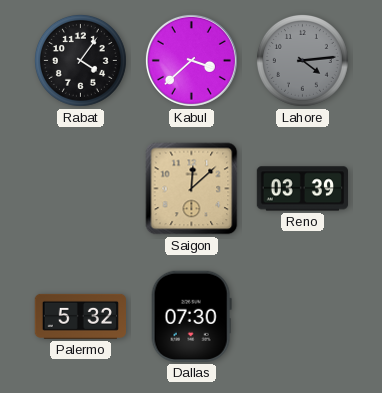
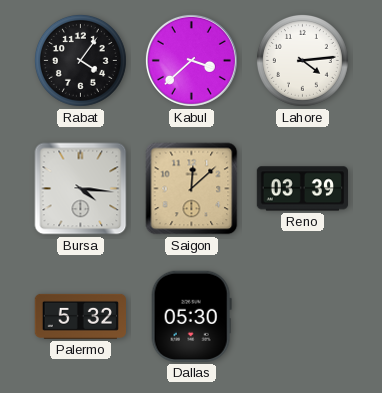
Lahore dial: grey -> white
Bursa: none -> 4:16
Dallas: 07:30 -> 05:30
